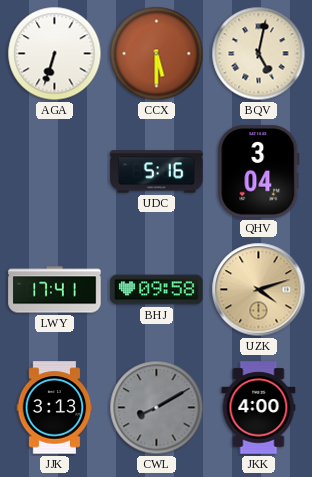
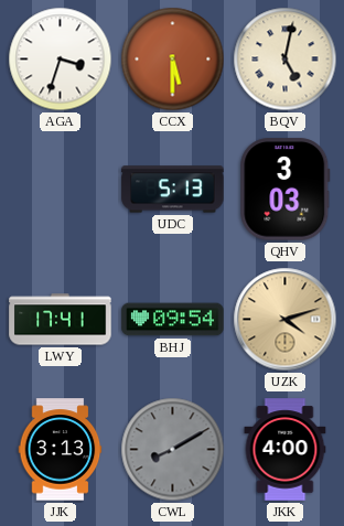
AGA: 6:33 -> 3:33
UDC: 5:16 -> 5:13
QHV: 3:04 -> 3:03
BHJ: 09:58 -> 09:54
